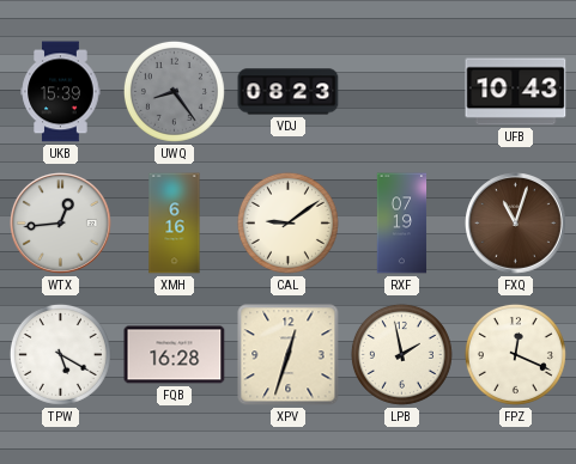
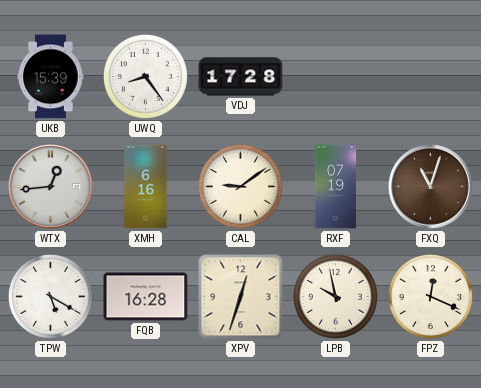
UWQ dial: grey -> white
VDJ: 08:23 -> 17:28
UFB: 10:43 -> none
LPB: 1:58 -> 9:58
